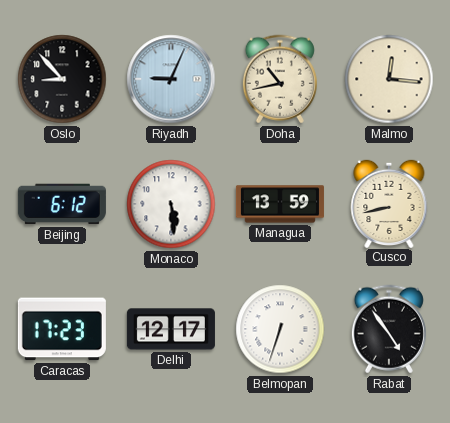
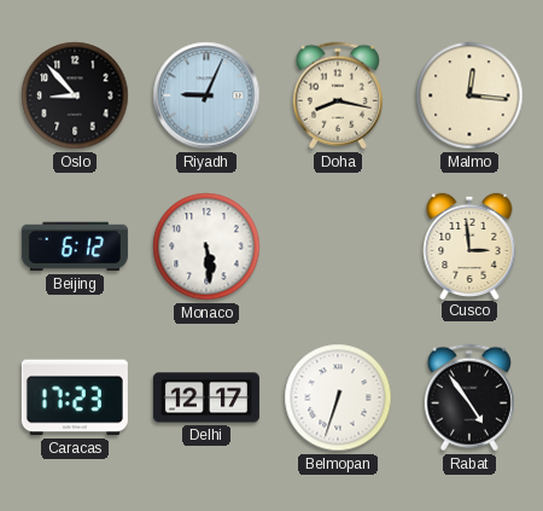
Doha: 10:43 -> 8:17
Managua: 13:59 -> none
Cusco: 8:43 -> 2:59
